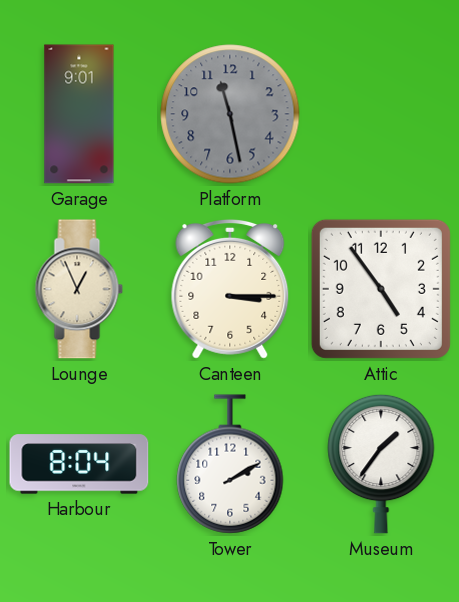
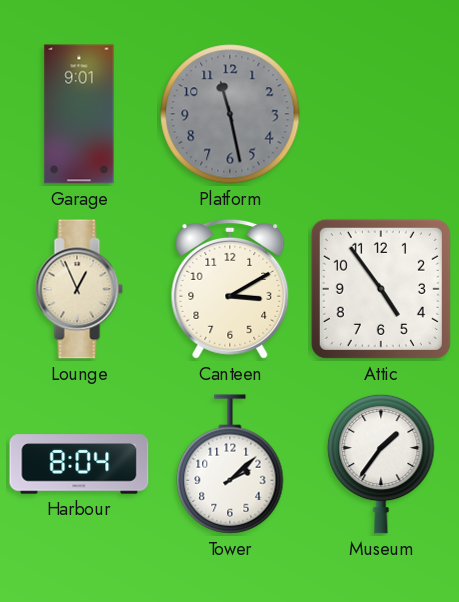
Canteen: 3:15 -> 3:10
Tower: 2:10 -> 2:08
